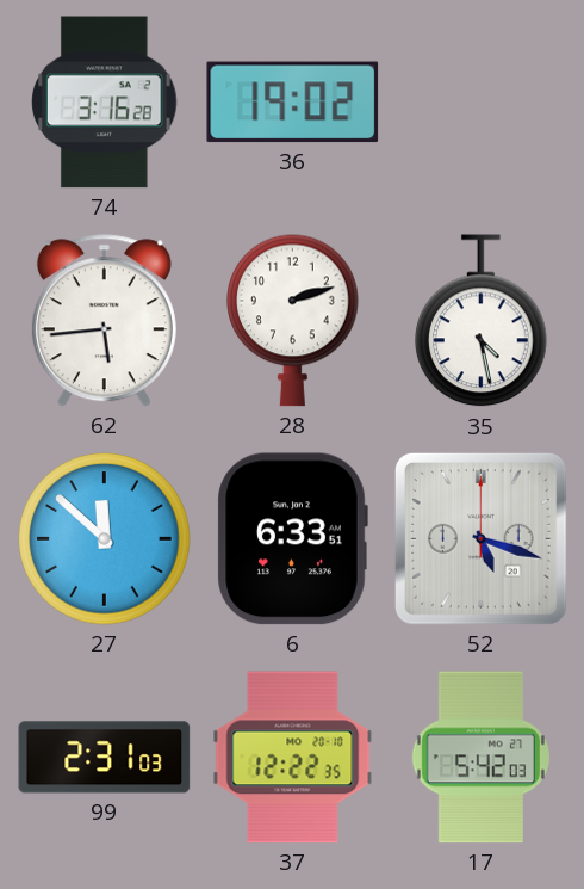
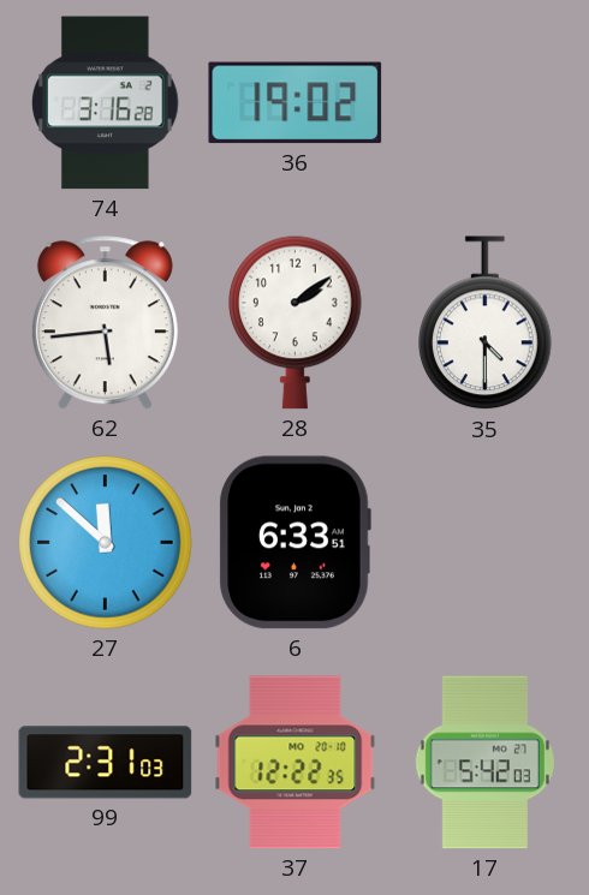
28: 2:12 -> 2:09
35: 4:28 -> 4:30
52: 5:18 -> none
